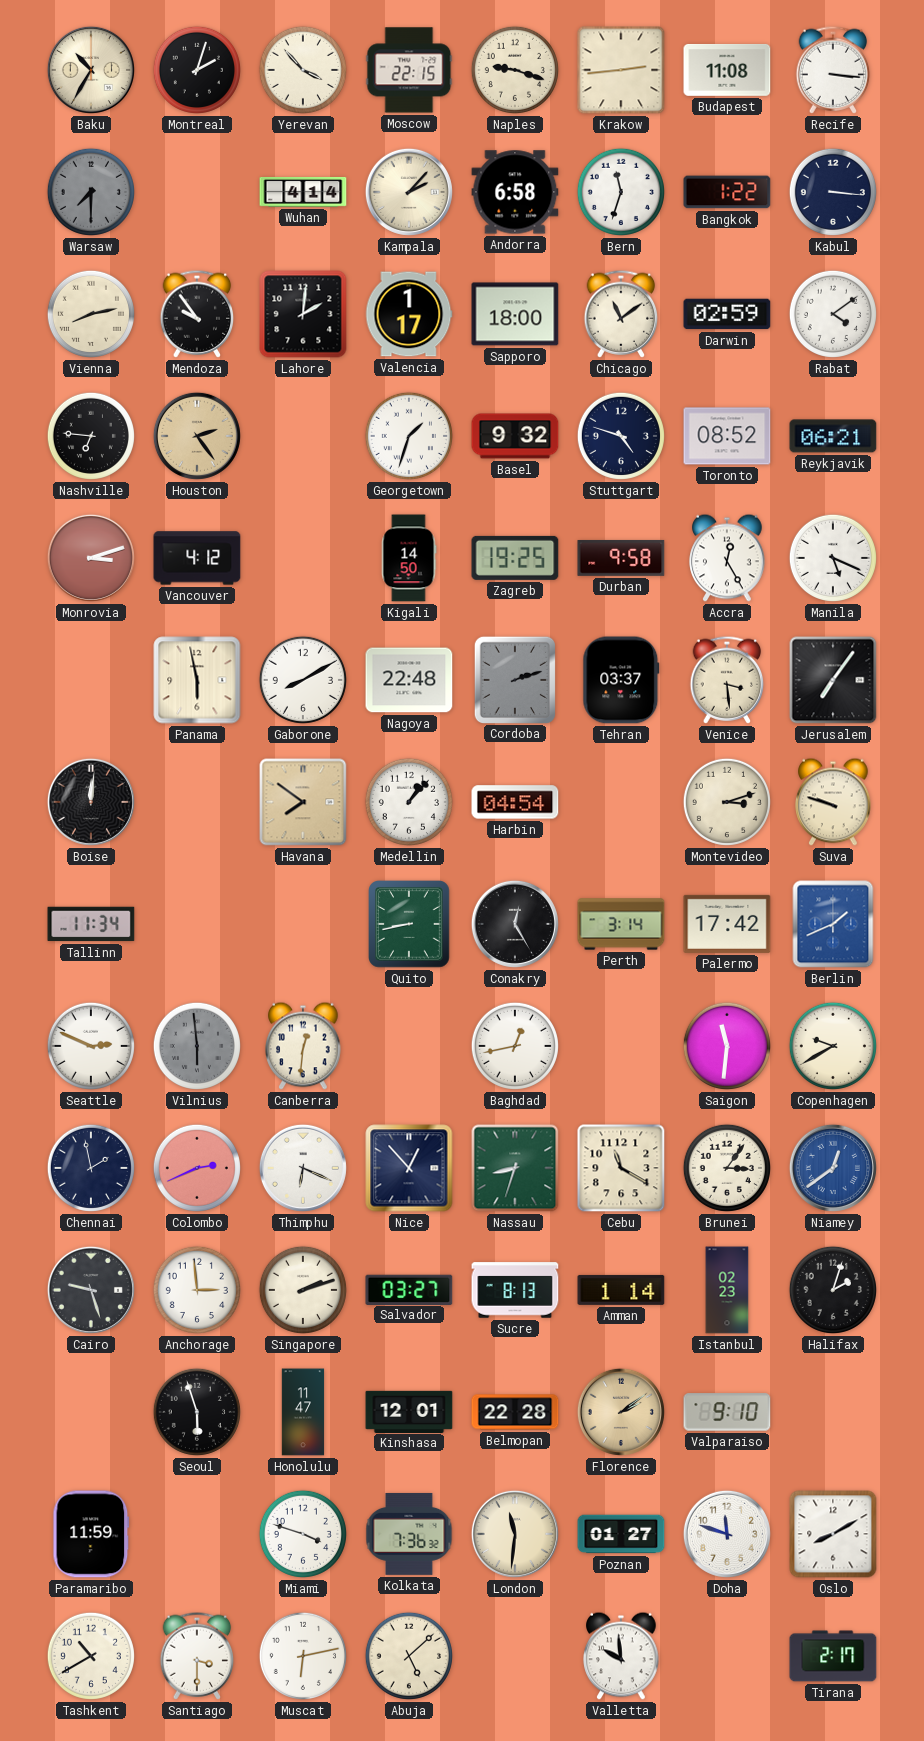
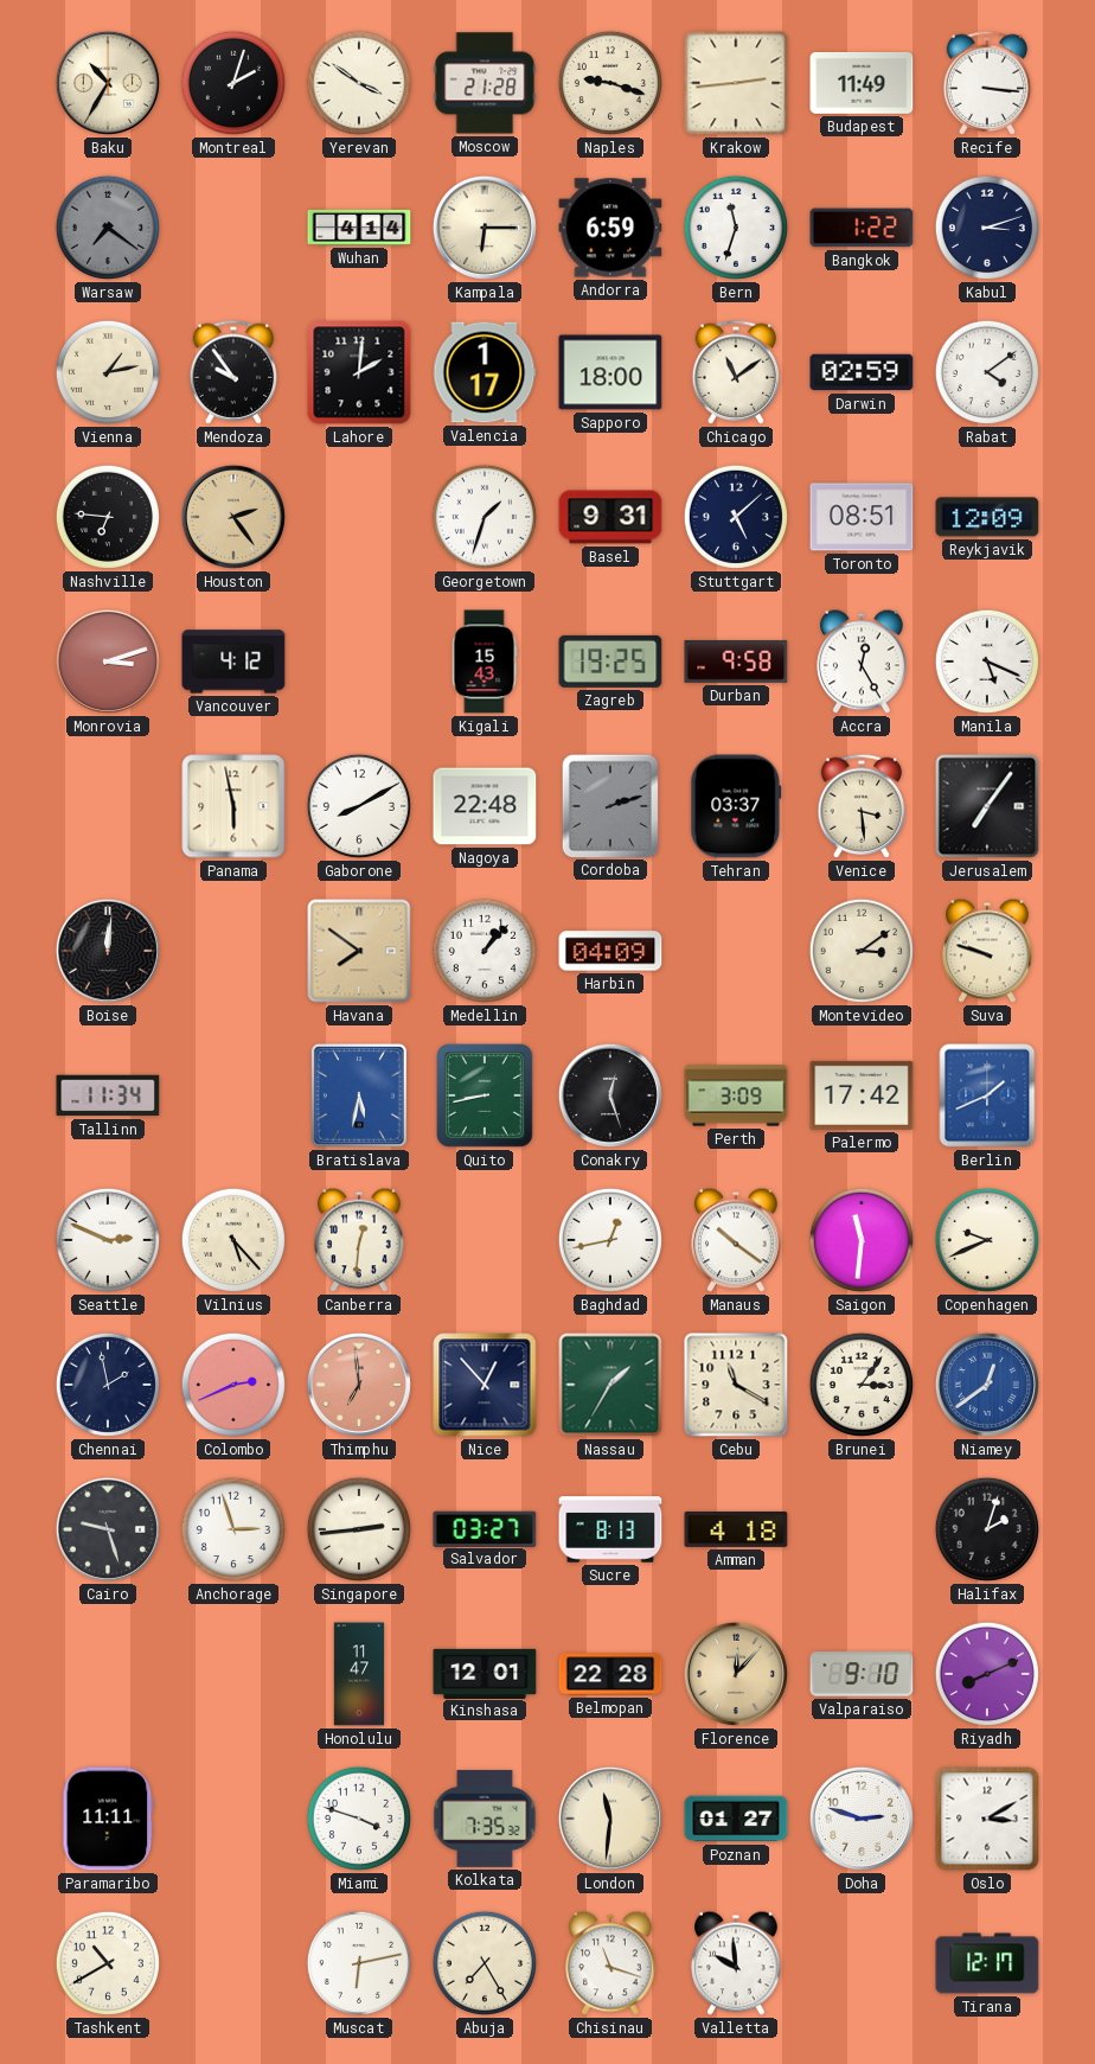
Yerevan: 3:53 -> 3:51
Moscow: 22:15 -> 21:28
Budapest: 11:08 -> 11:49
Warsaw: 7:30 -> 7:21
Kampala: 2:07 -> 6:15
Andorra: 6:58 -> 6:59
Kabul: 3:16 -> 3:12
Vienna: 8:13 -> 1:13
Basel: 9:32 -> 9:31
Stuttgart: 4:48 -> 5:08
Toronto: 08:52 -> 08:51
Reykjavik: 06:21 -> 12:09
Kigali: 14:50 -> 15:43
Harbin: 04:54 -> 04:09
Montevideo: 3:12 -> 3:09
Bratislava: none -> 5:32
Conakry: 12:25 -> 12:27
Perth: 3:14 -> 3:09
Vilnius: 5:59 -> 5:23
Vilnius dial: grey -> cream
Manaus: none -> 10:21
Copenhagen: 9:40 -> 9:41
Thimphu: 6:19 -> 6:59
Thimphu dial: white -> salmon
Nassau: 8:33 -> 1:35
Anchorage: 2:59 -> 2:57
Singapore: 2:12 -> 2:44
Amman: 1:14 -> 4:18
Istanbul: 02:23 -> none
Seoul: 5:57 -> none
Florence: 2:09 -> 12:07
Riyadh: none -> 8:11
Paramaribo: 11:59 -> 11:11
Kolkata: 7:36 -> 7:35
Doha: 11:48 -> 2:48
Oslo: 8:10 -> 3:10
Santiago: 3:30 -> none
Abuja: 5:08 -> 7:25
Chisinau: none -> 11:18
Tirana: 2:17 -> 12:17
